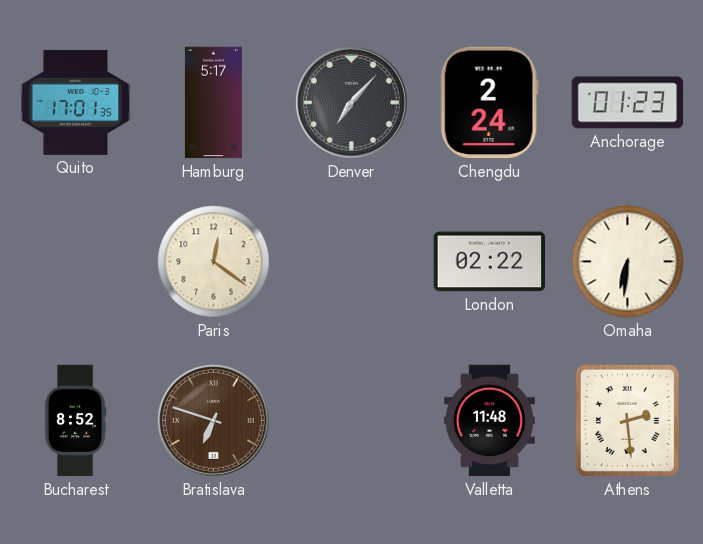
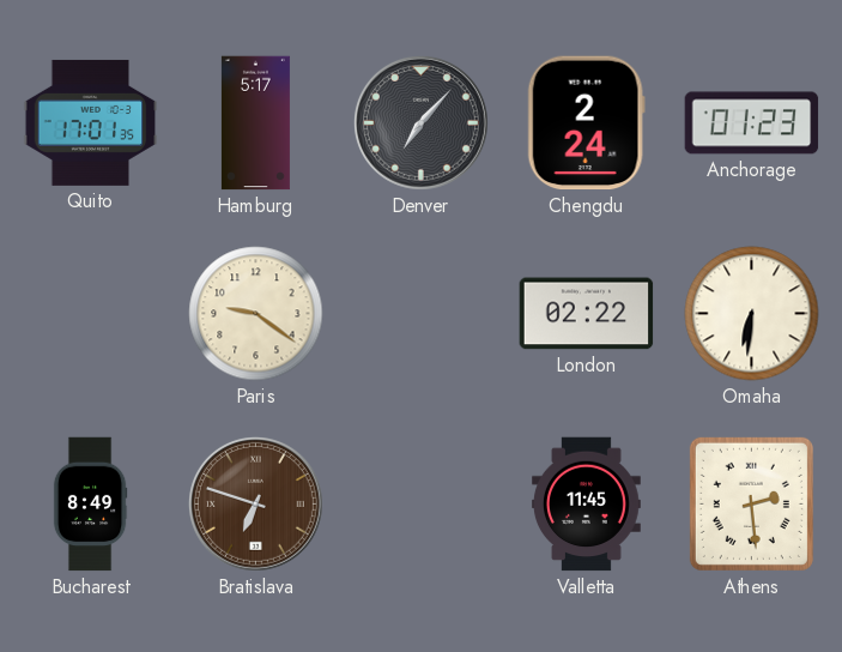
Paris: 12:21 -> 9:21
Bucharest: 8:52 -> 8:49
Valletta: 11:48 -> 11:45
